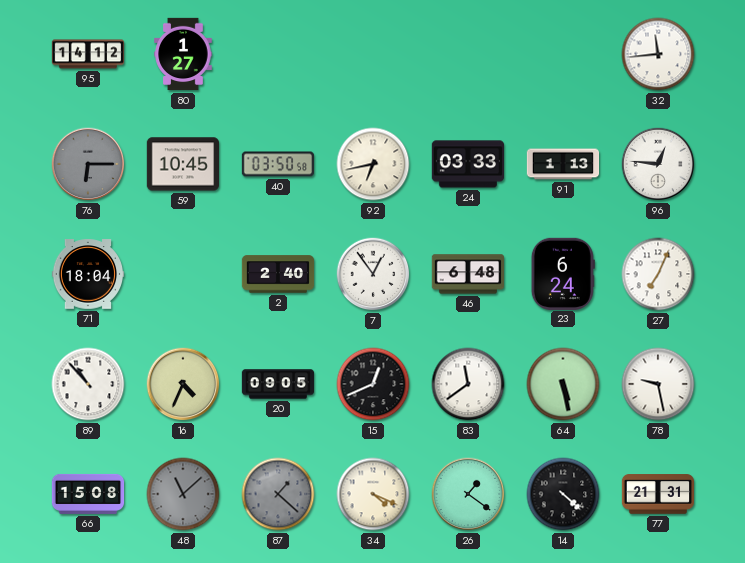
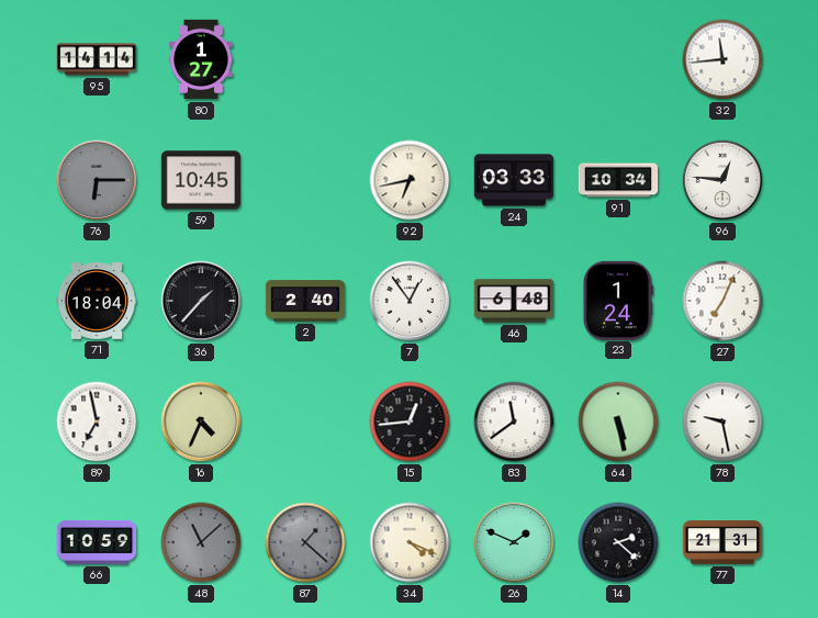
95: 14:12 -> 14:14
40: 03:50 -> none
91: 1:13 -> 10:34
36: none -> 1:37
23: 6:24 -> 1:24
89: 10:53 -> 6:58
20: 09:05 -> none
15: 12:41 -> 12:44
66: 15:08 -> 10:59
26: 1:21 -> 1:49
14: 4:22 -> 2:22
